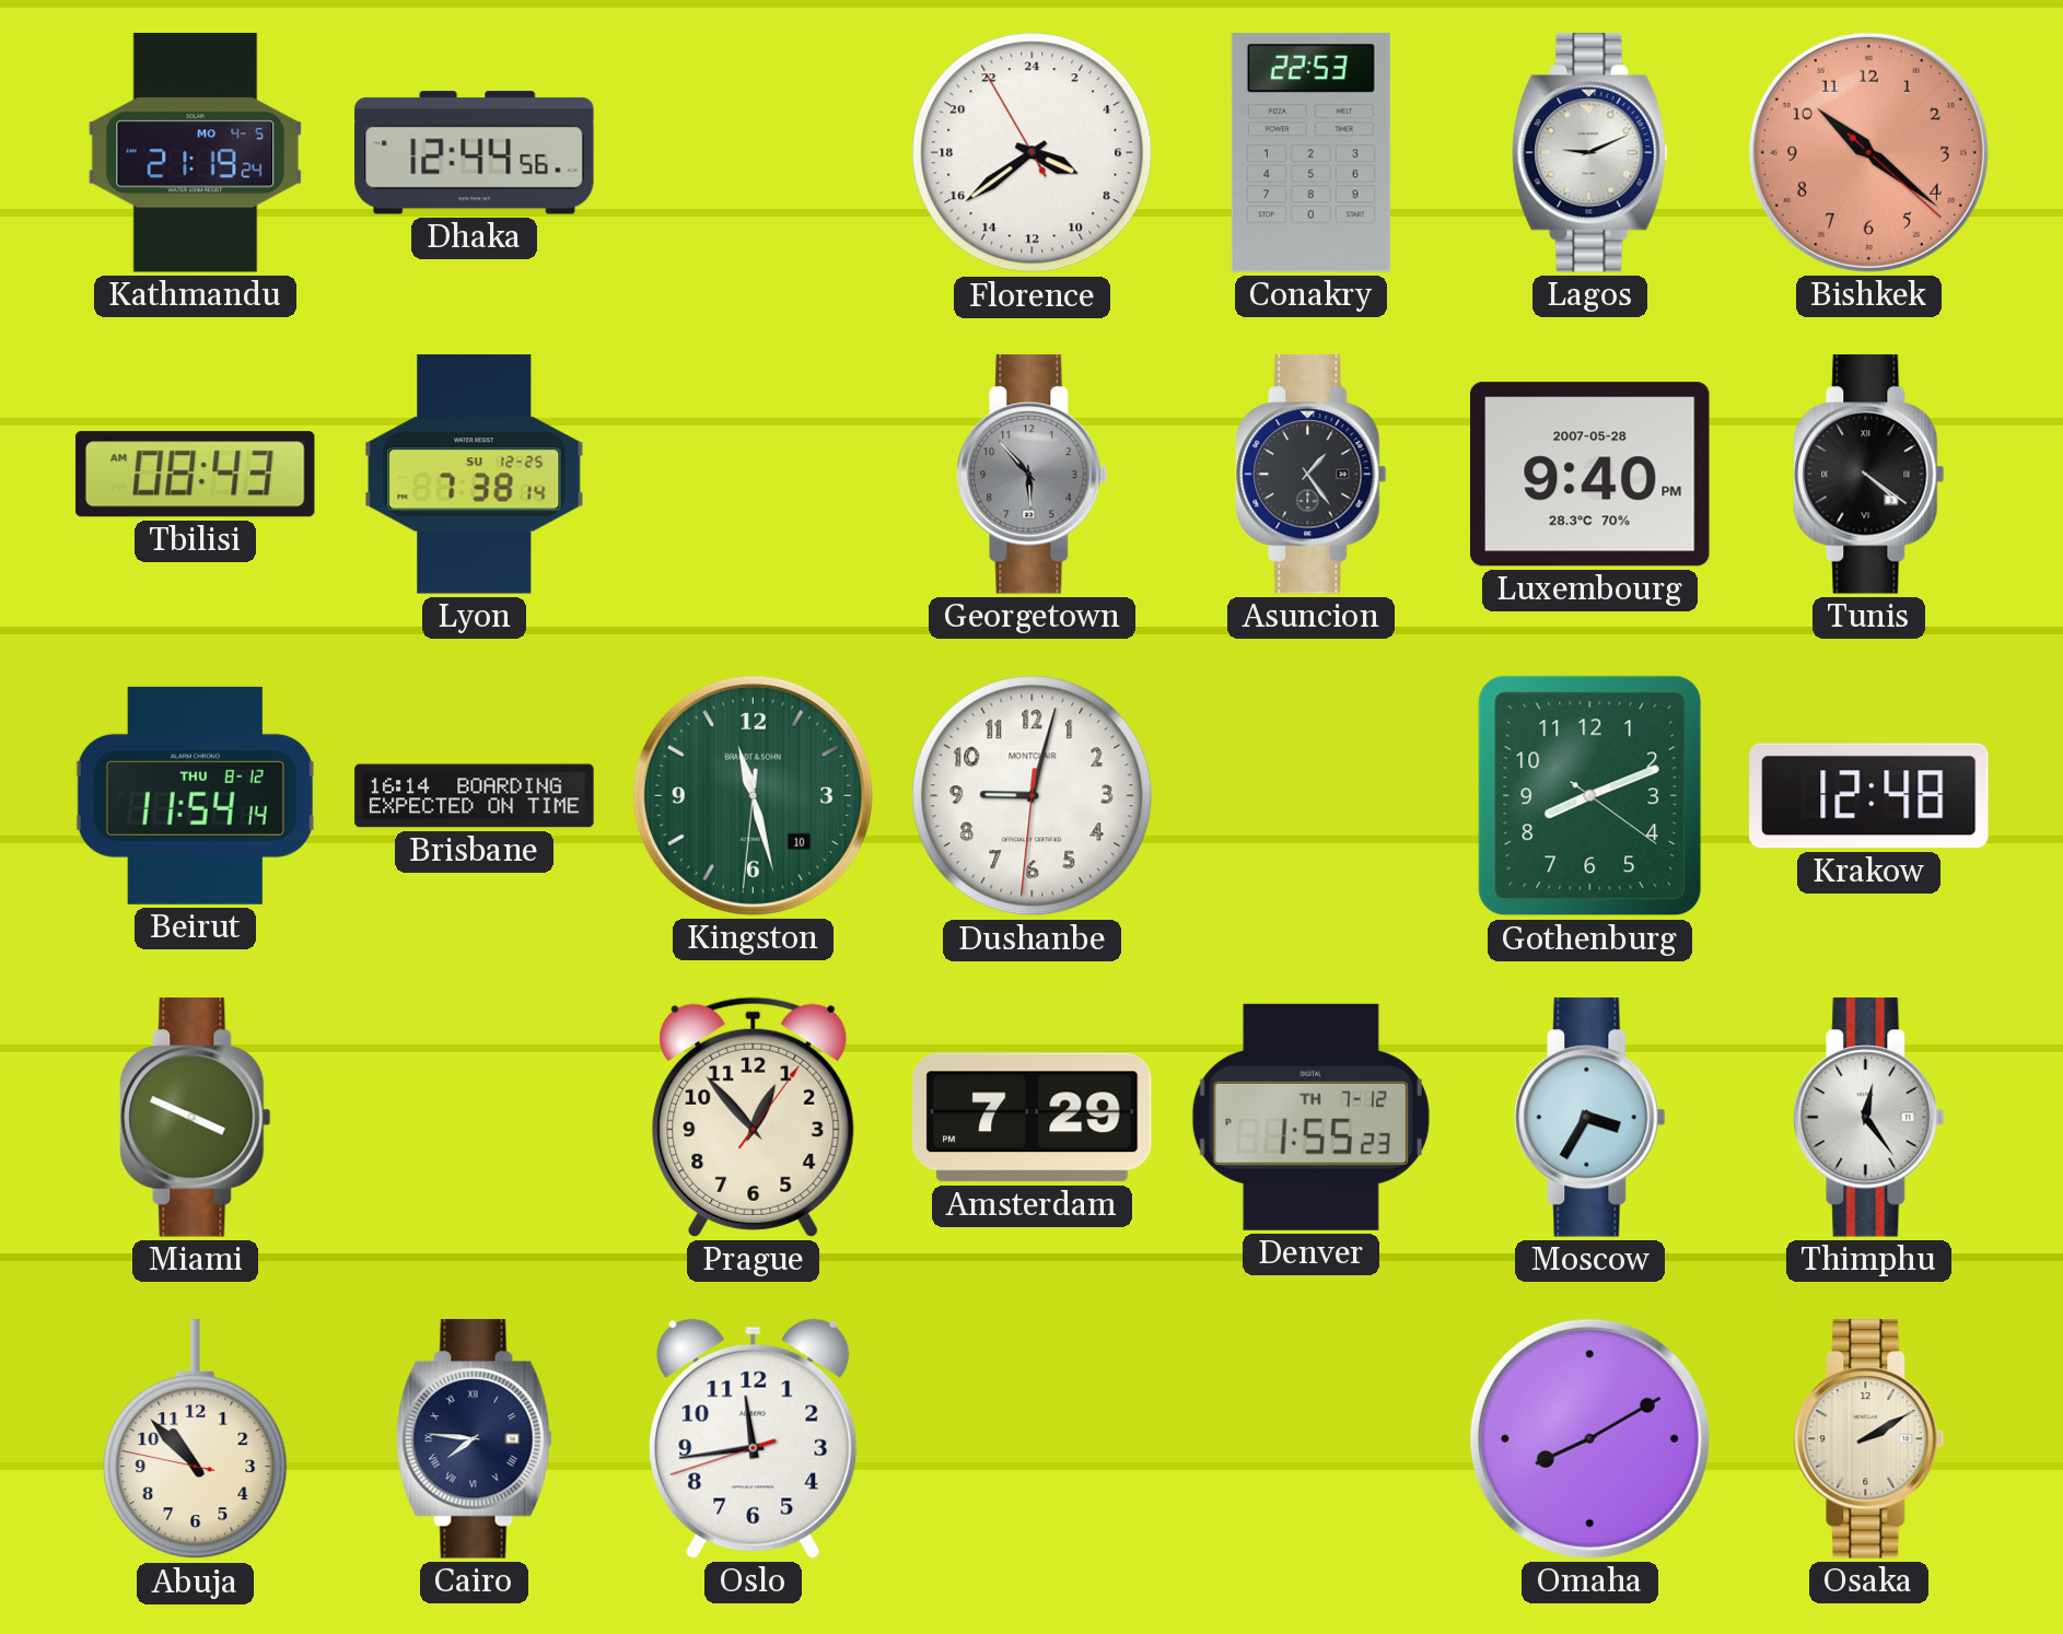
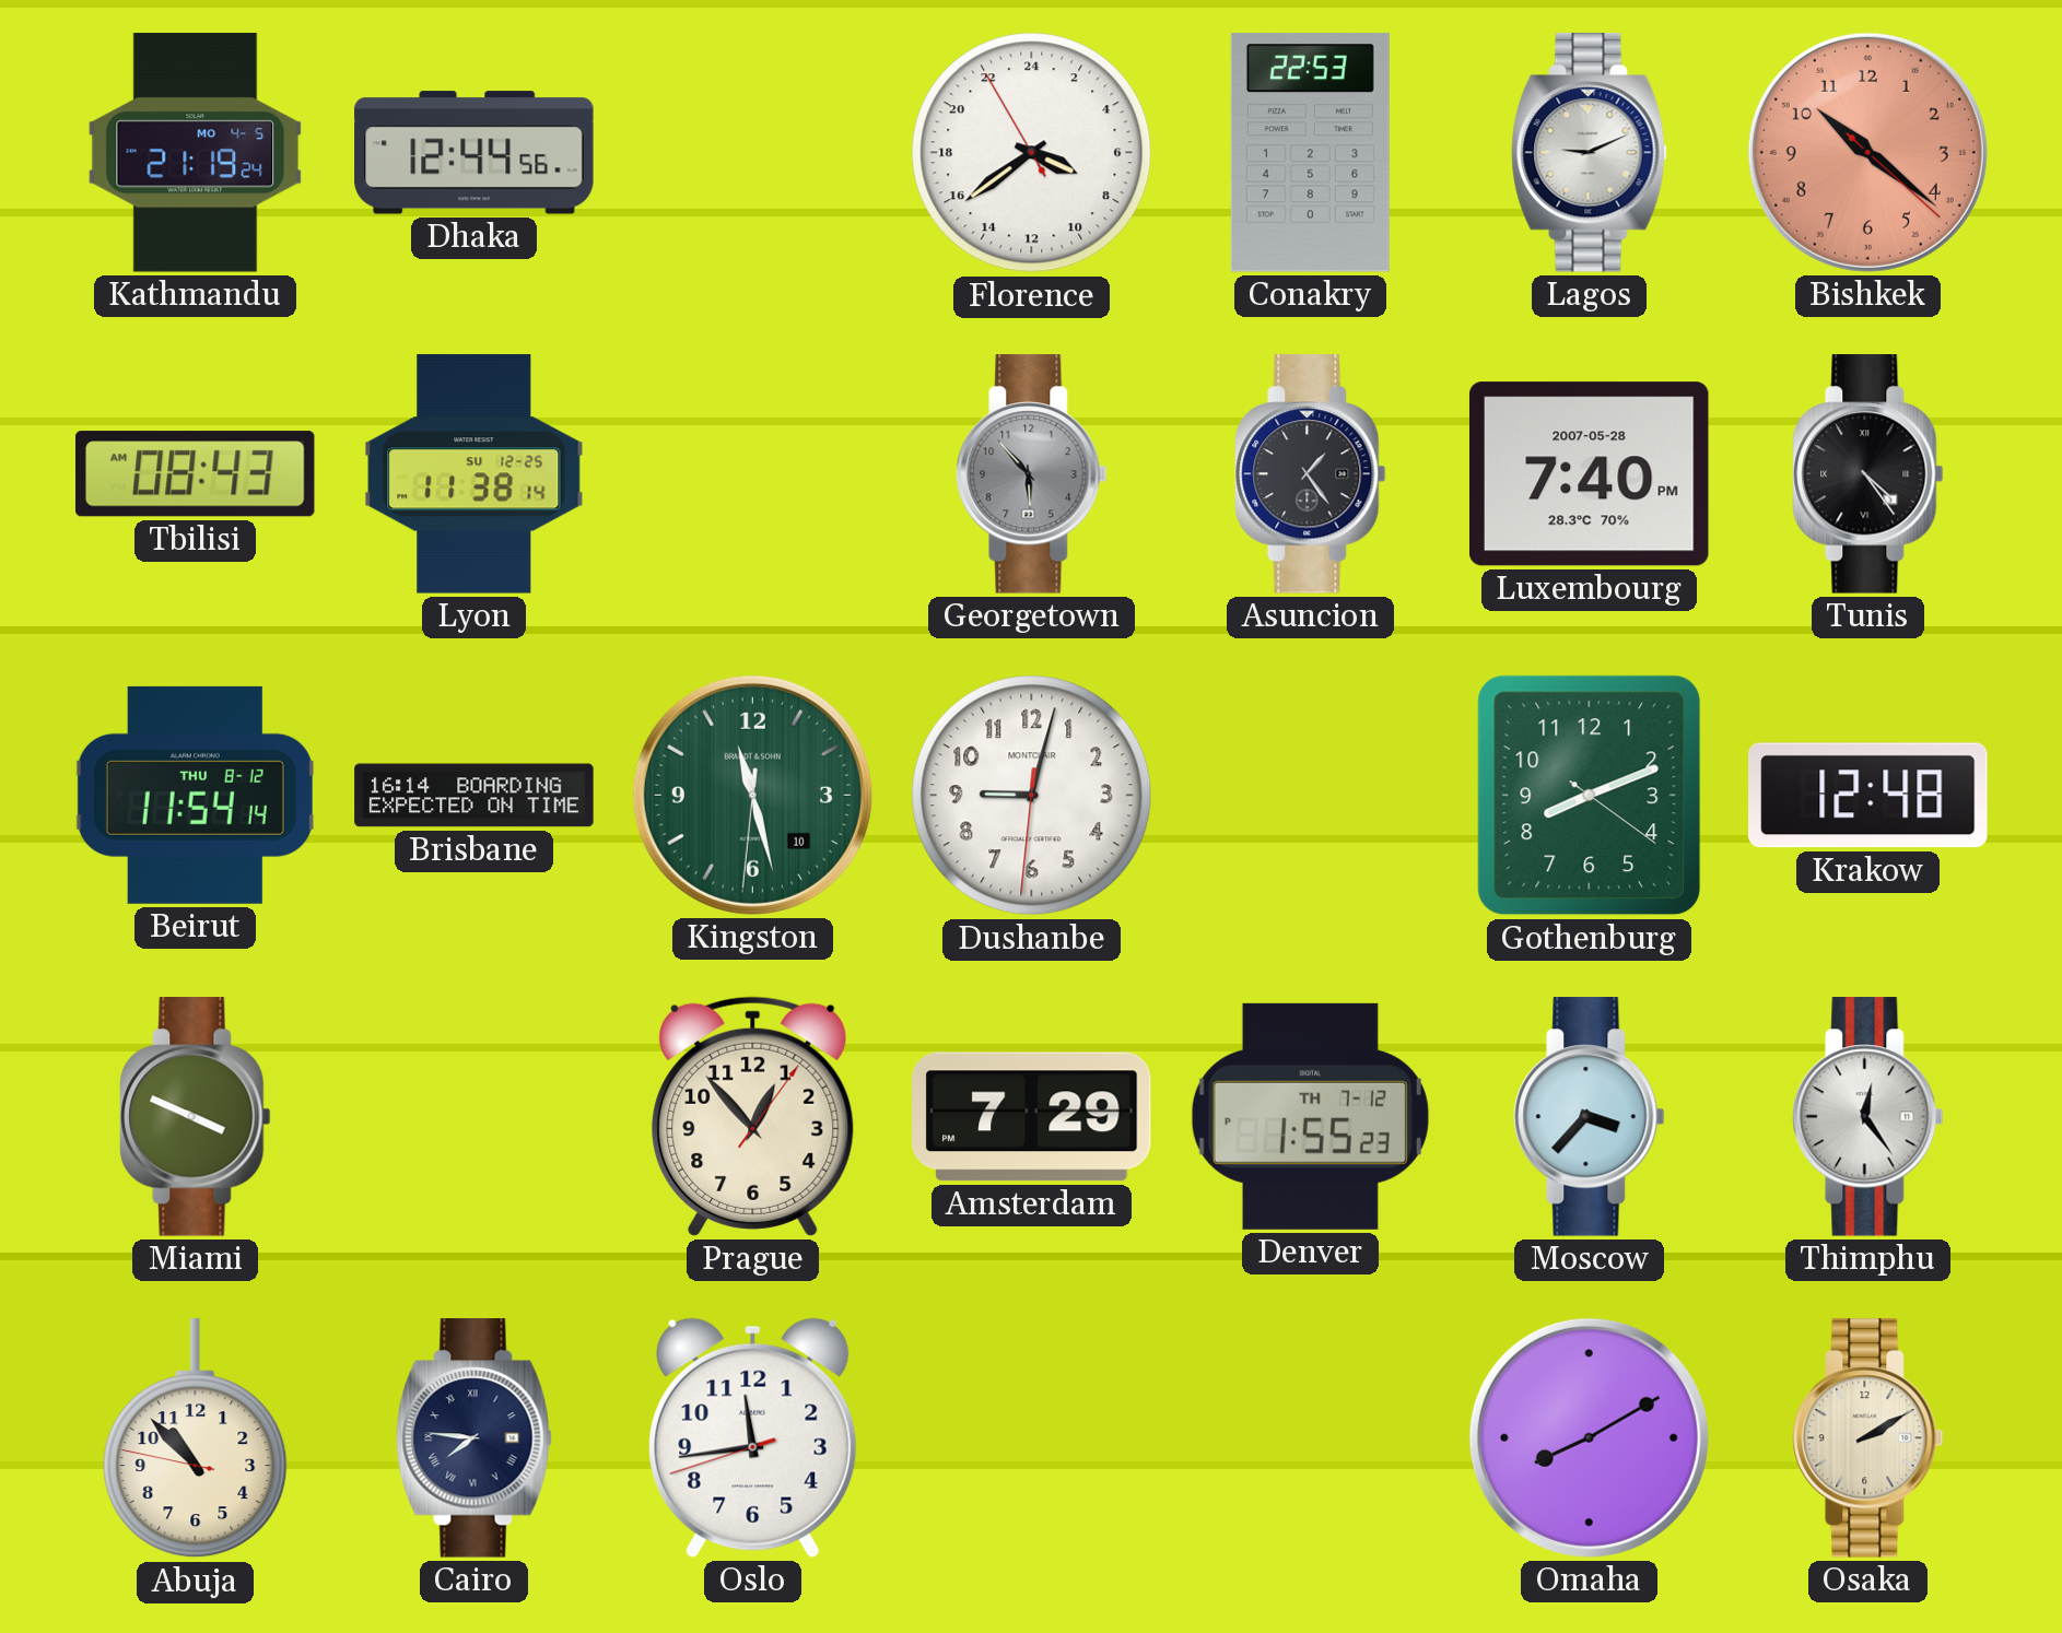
Lyon: 7:38 -> 11:38
Luxembourg: 9:40 -> 7:40
Tunis: 4:21 -> 4:24
Moscow: 3:35 -> 3:37
